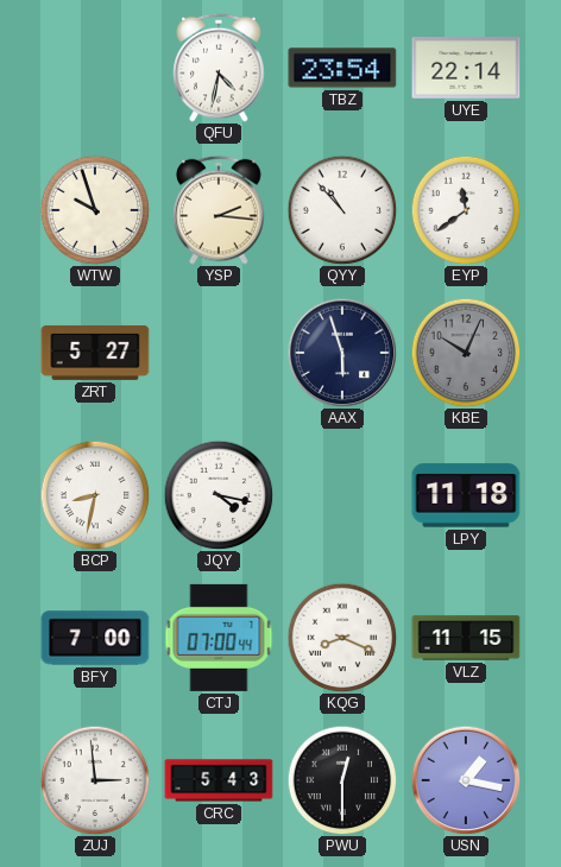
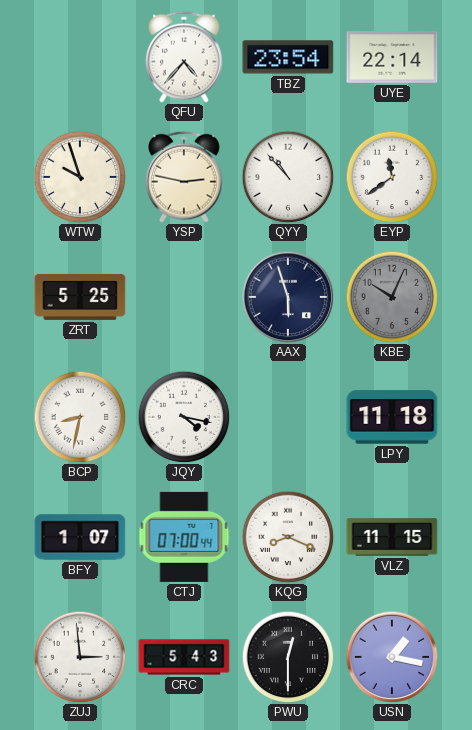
QFU: 4:32 -> 4:37
YSP: 2:16 -> 2:47
ZRT: 5:27 -> 5:25
BFY: 7:00 -> 1:07
